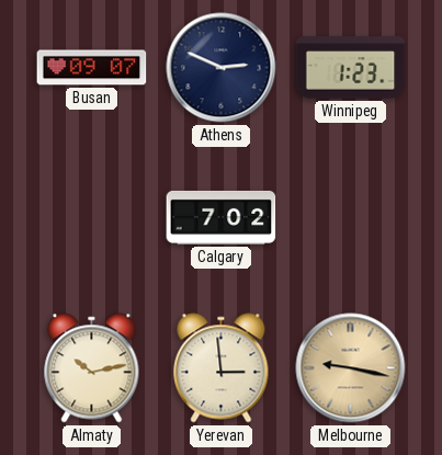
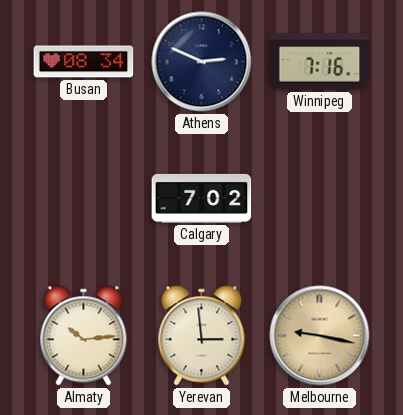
Busan: 09:07 -> 08:34
Winnipeg: 1:23 -> 7:16
Almaty: 10:13 -> 10:14
